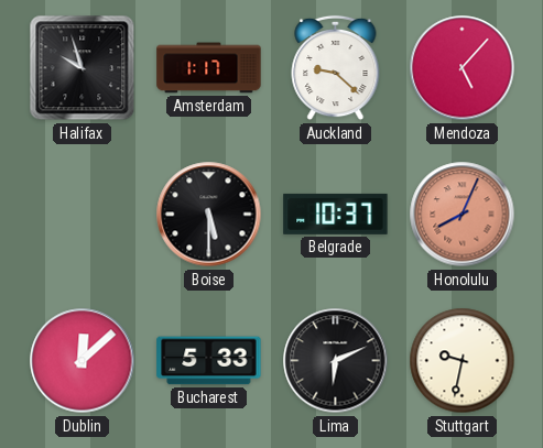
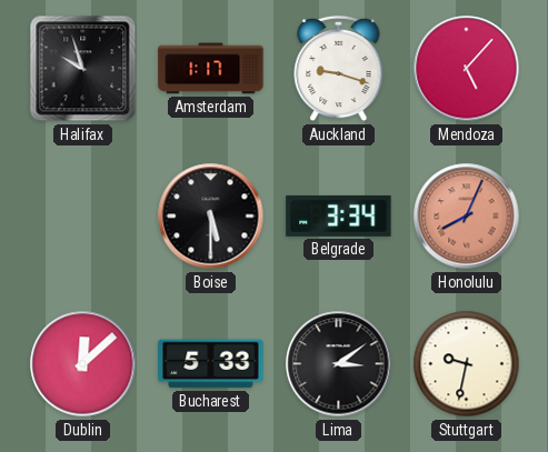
Auckland: 9:22 -> 9:18
Belgrade: 10:37 -> 3:34
Lima: 6:11 -> 3:09
